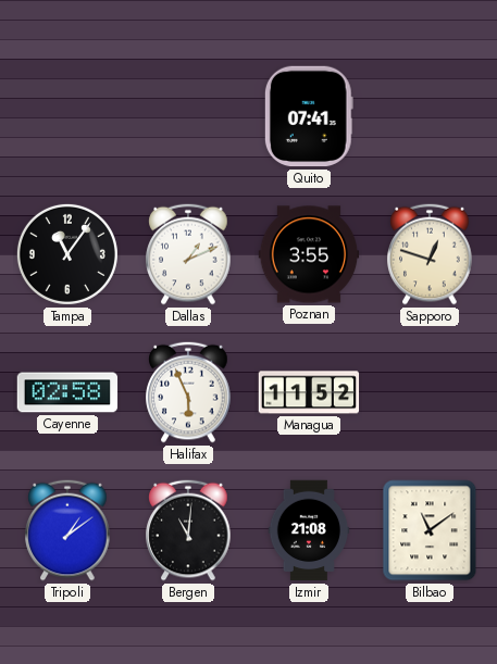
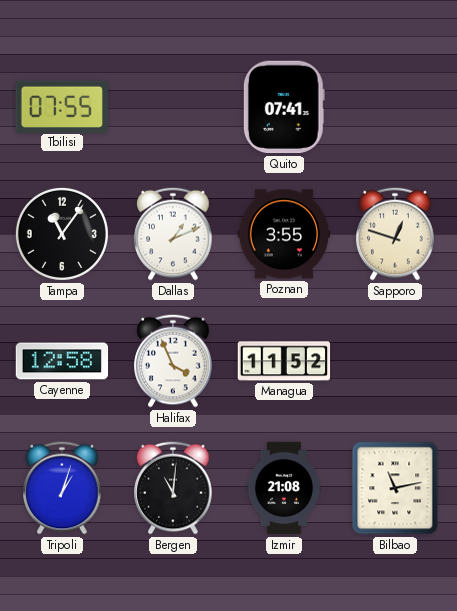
Tbilisi: none -> 07:55
Cayenne: 02:58 -> 12:58
Halifax: 5:56 -> 3:56
Tripoli: 1:09 -> 1:03
Bilbao: 11:09 -> 11:13
